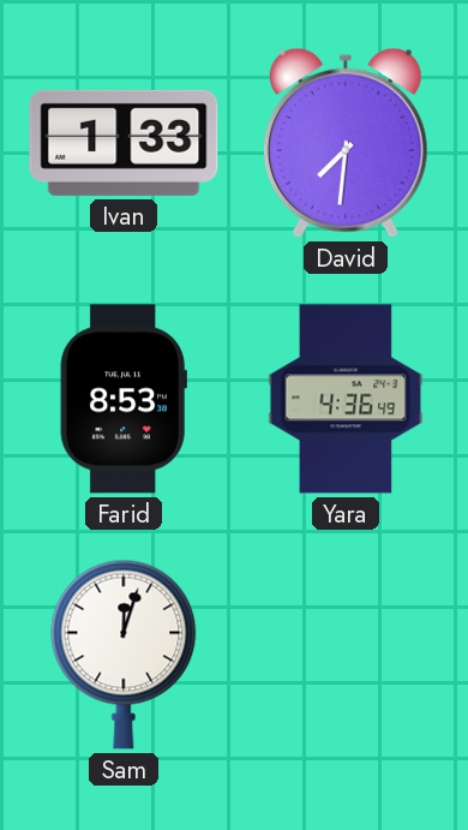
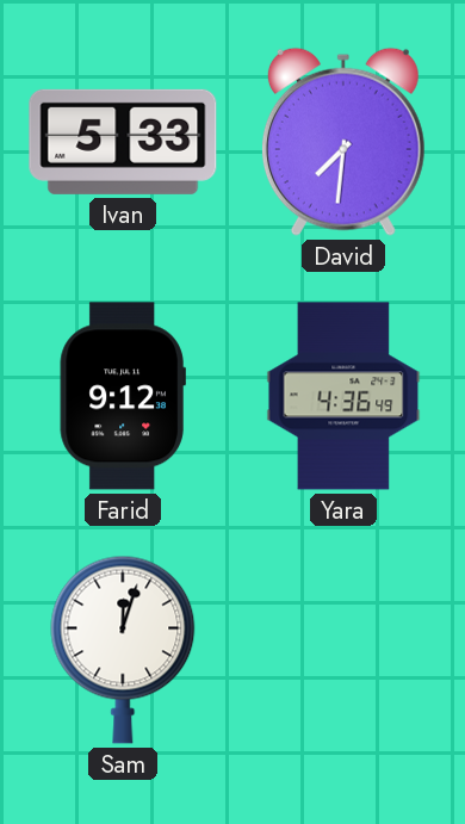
Ivan: 1:33 -> 5:33
Farid: 8:53 -> 9:12
